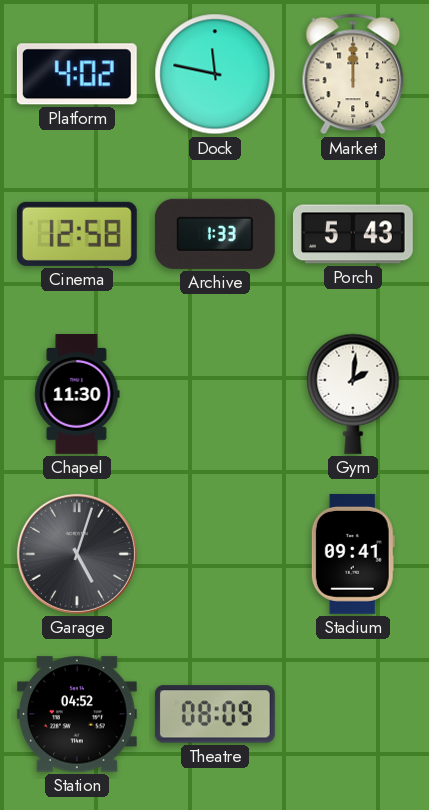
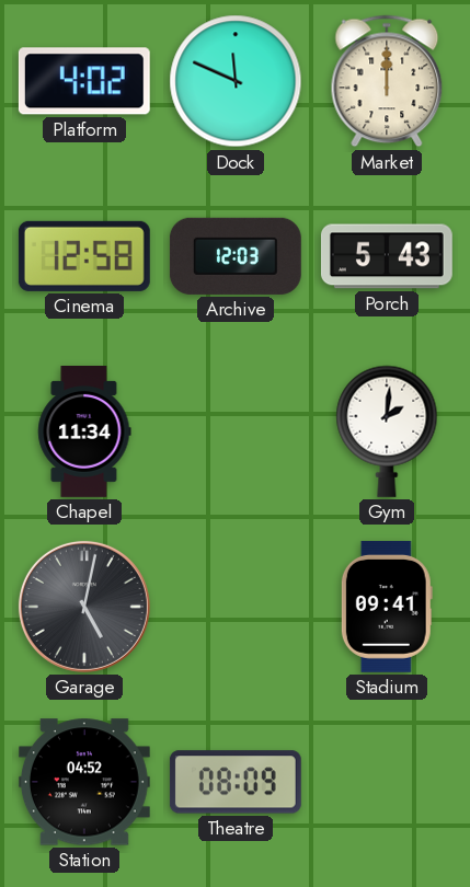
Dock: 11:47 -> 11:49
Archive: 1:33 -> 12:03
Chapel: 11:30 -> 11:34
Garage: 5:03 -> 5:02
